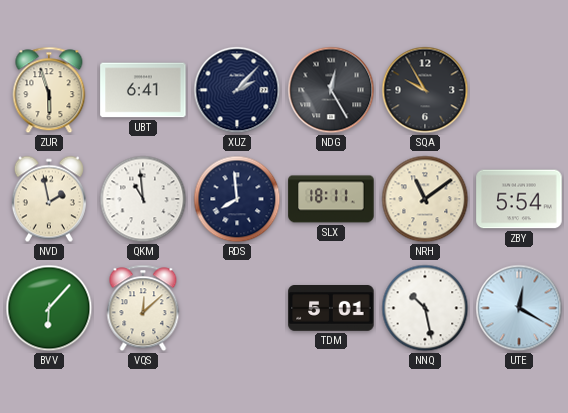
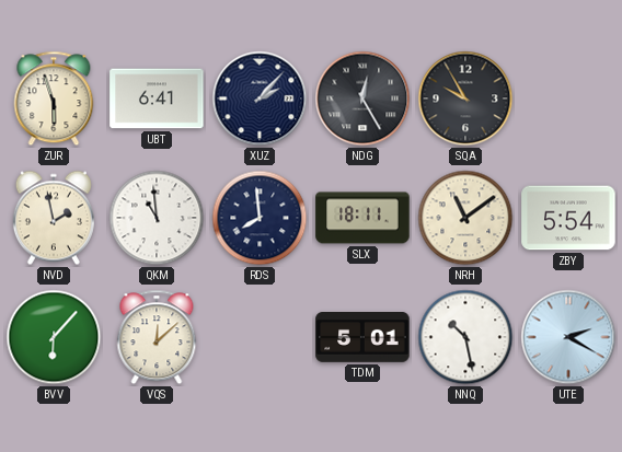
UTE: 12:20 -> 2:20
